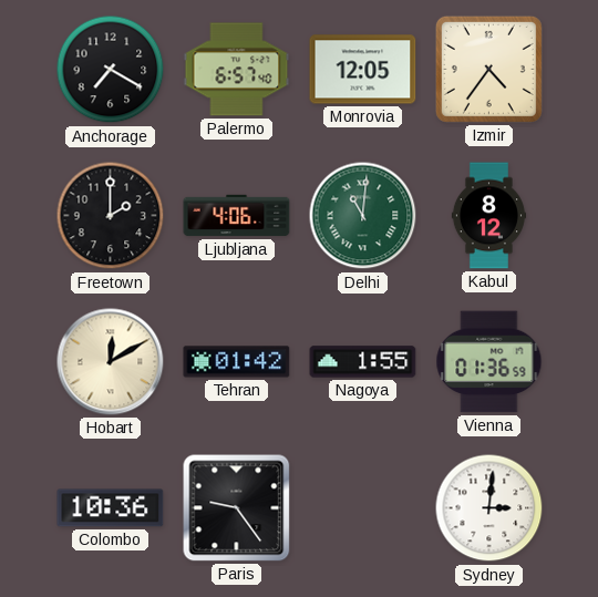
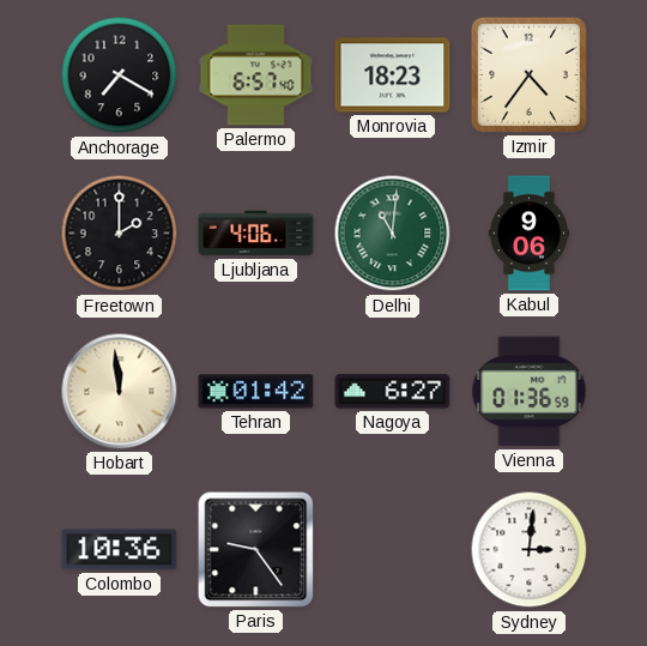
Monrovia: 12:05 -> 18:23
Kabul: 8:12 -> 9:06
Hobart: 12:10 -> 11:59
Nagoya: 1:55 -> 6:27
